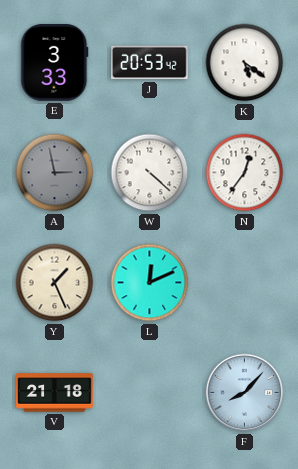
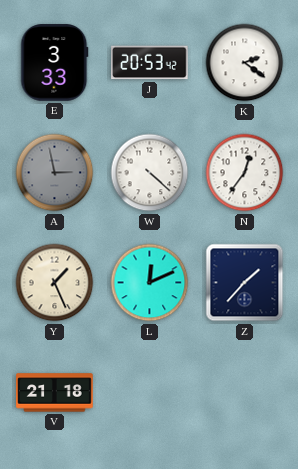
K: 5:21 -> 2:21
Z: none -> 1:37
F: 8:07 -> none
